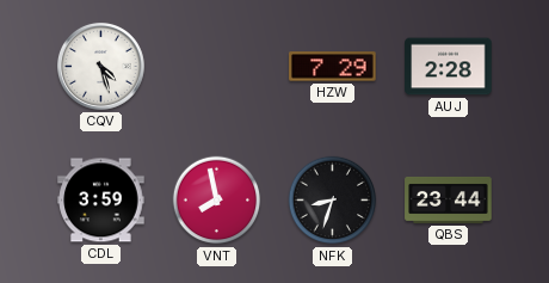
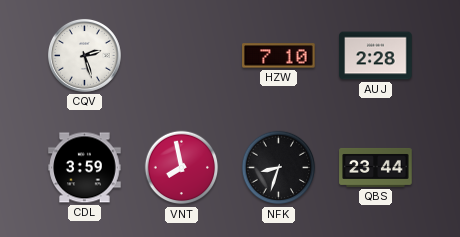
CQV: 4:27 -> 2:27
HZW: 7:29 -> 7:10
